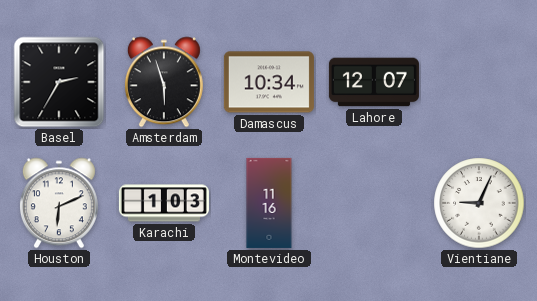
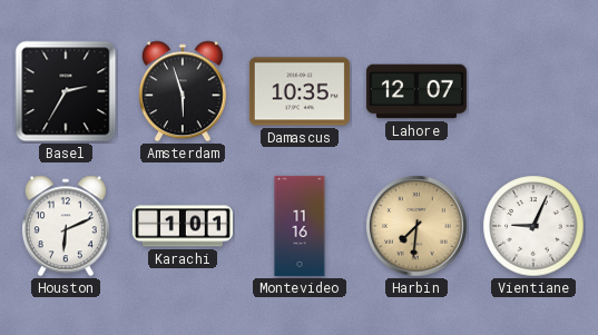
Damascus: 10:34 -> 10:35
Karachi: 1:03 -> 1:01
Harbin: none -> 7:31
